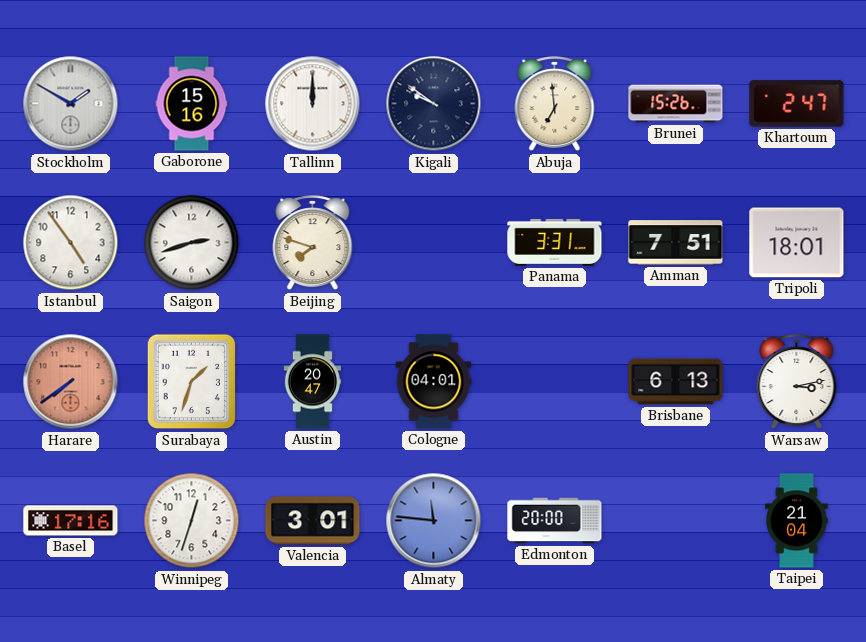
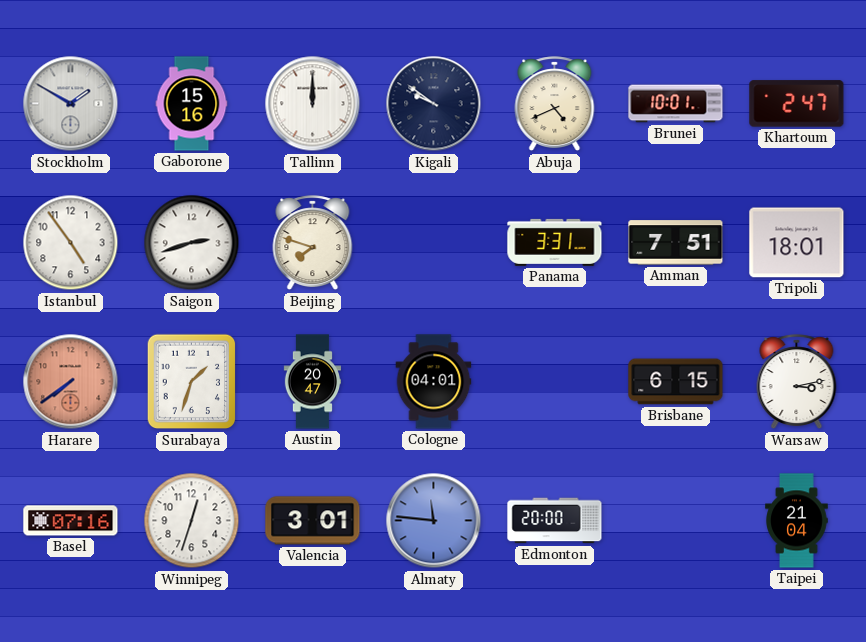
Abuja: 6:59 -> 4:41
Brunei: 15:26 -> 10:01
Brisbane: 6:13 -> 6:15
Basel: 17:16 -> 07:16
